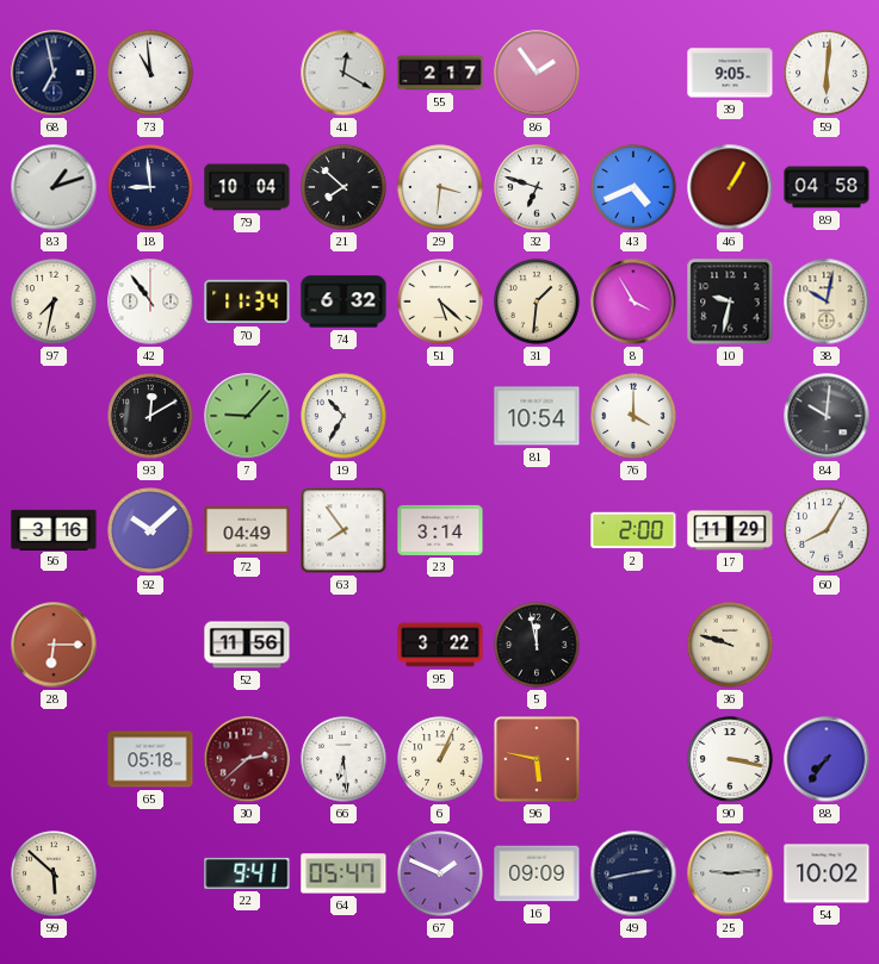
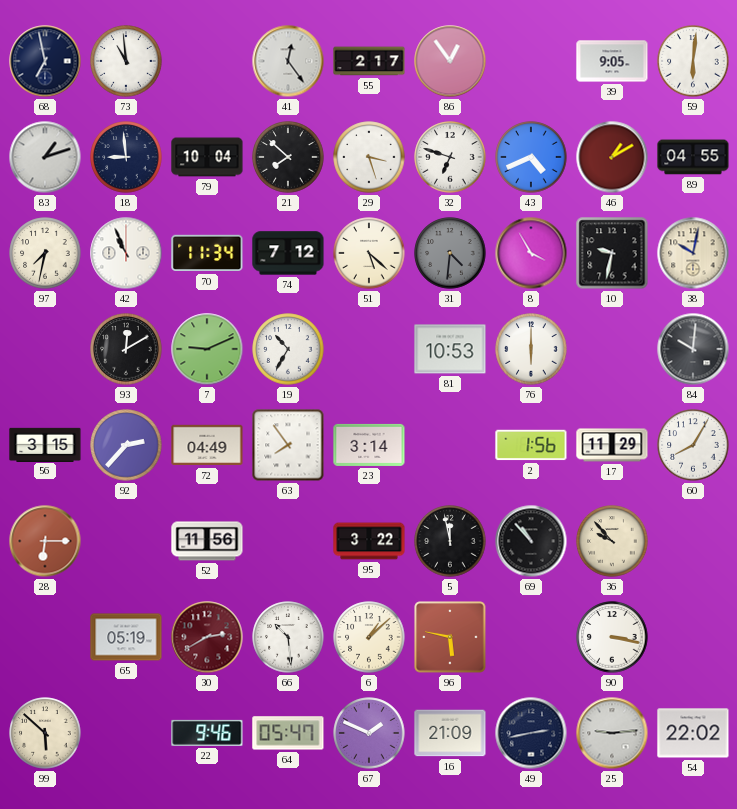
41: 12:20 -> 12:24
86: 1:54 -> 12:54
29: 3:31 -> 3:27
46: 1:05 -> 1:10
89: 04:58 -> 04:55
42: 10:54 -> 10:56
74: 6:32 -> 7:12
31: 1:31 -> 4:31
31 dial: cream -> grey
7: 9:07 -> 9:11
81: 10:54 -> 10:53
76: 4:00 -> 6:00
56: 3:16 -> 3:15
92: 10:08 -> 2:37
2: 2:00 -> 1:56
69: none -> 10:53
36: 9:48 -> 9:53
65: 05:18 -> 05:19
30: 2:38 -> 2:40
66: 6:29 -> 10:29
6: 1:04 -> 1:08
88: 7:36 -> none
22: 9:41 -> 9:46
16: 09:09 -> 21:09
54: 10:02 -> 22:02
